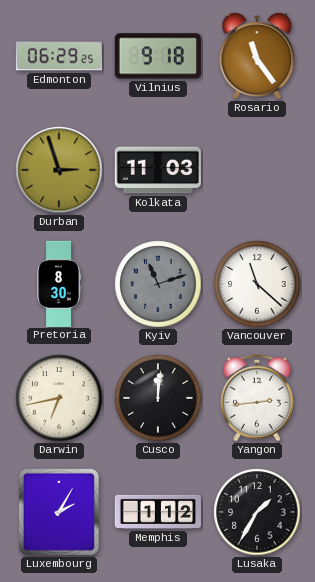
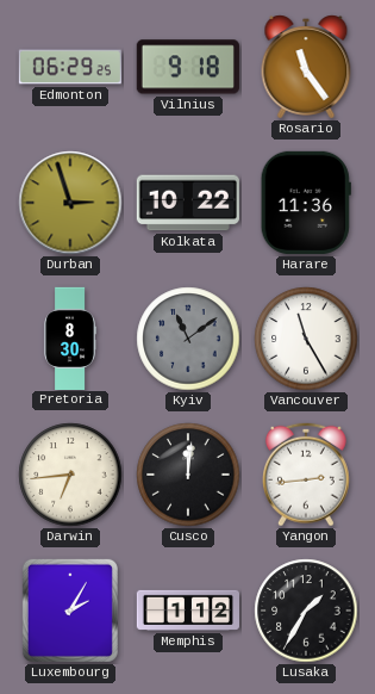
Kolkata: 11:03 -> 10:22
Harare: none -> 11:36
Kyiv: 11:12 -> 11:09
Vancouver: 11:22 -> 11:25
Darwin: 6:43 -> 6:44
